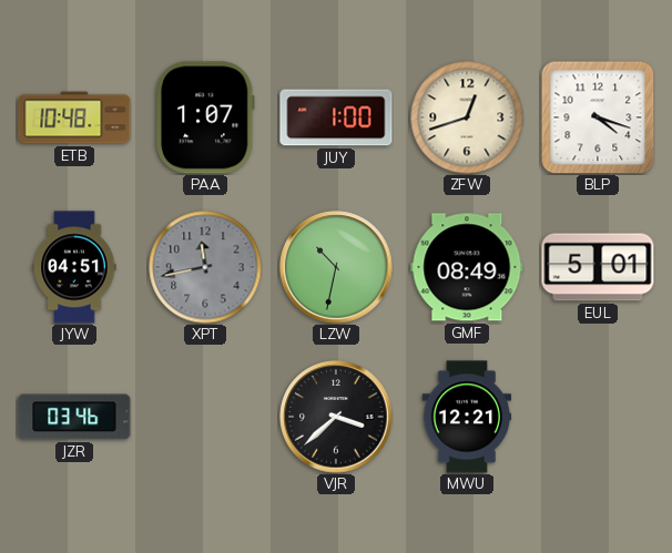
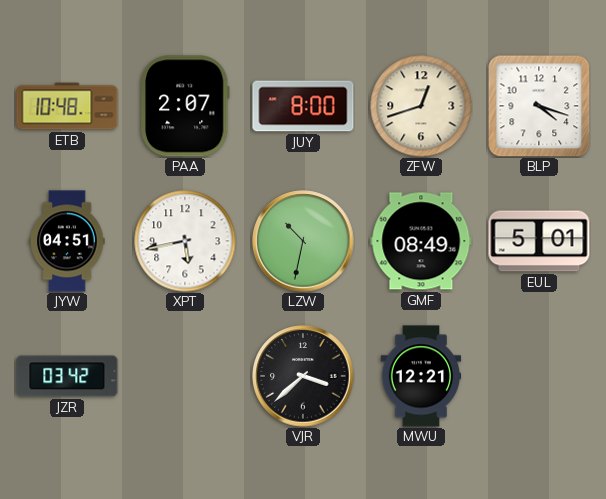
PAA: 1:07 -> 2:07
JUY: 1:00 -> 8:00
XPT: 11:43 -> 5:43
XPT dial: grey -> white
JZR: 03:46 -> 03:42
